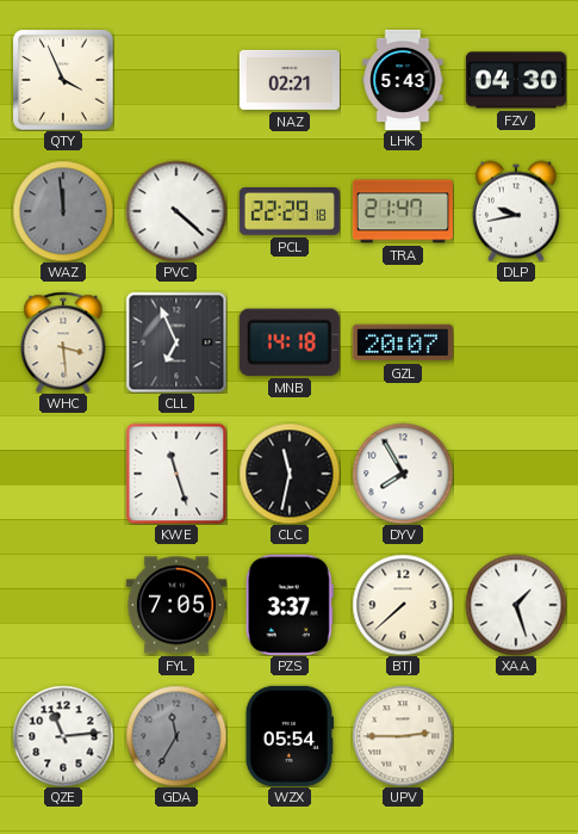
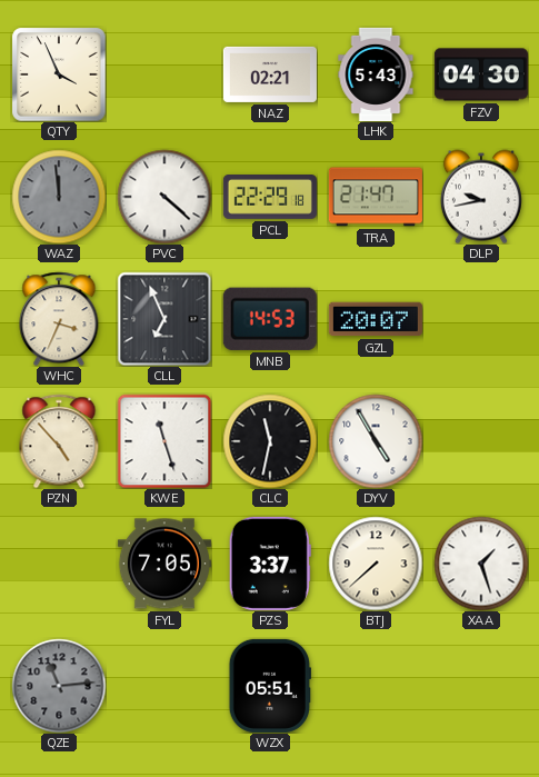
WHC: 3:29 -> 3:34
MNB: 14:18 -> 14:53
PZN: none -> 4:53
DYV: 7:55 -> 4:55
QZE dial: white -> grey
GDA: 11:35 -> none
WZX: 05:54 -> 05:51
UPV: 2:45 -> none
